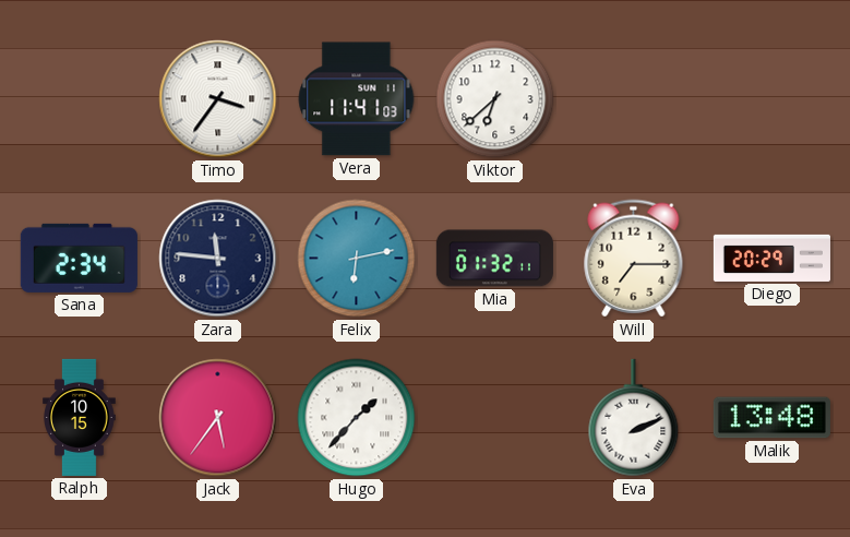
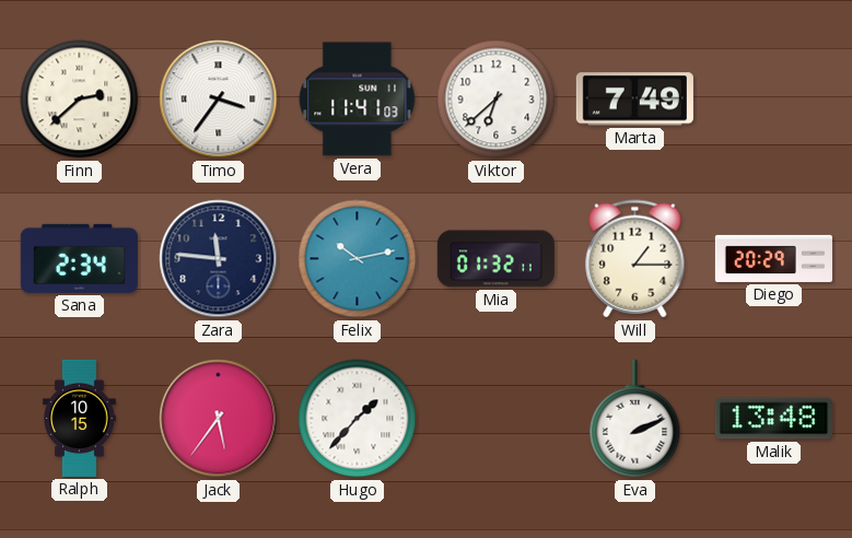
Finn: none -> 2:38
Marta: none -> 7:49
Felix: 6:13 -> 10:13
Will: 7:15 -> 1:15
